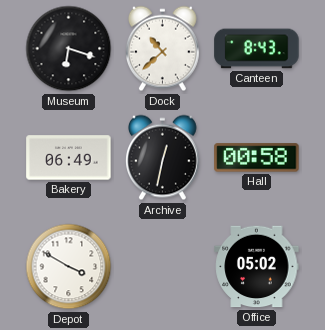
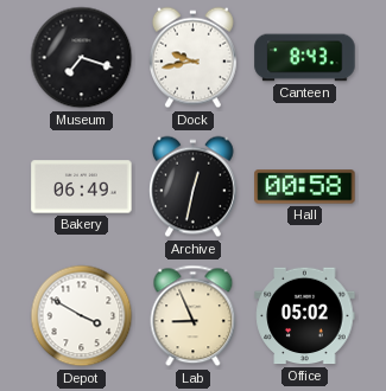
Museum: 6:18 -> 7:18
Dock: 10:38 -> 9:43
Lab: none -> 8:56
